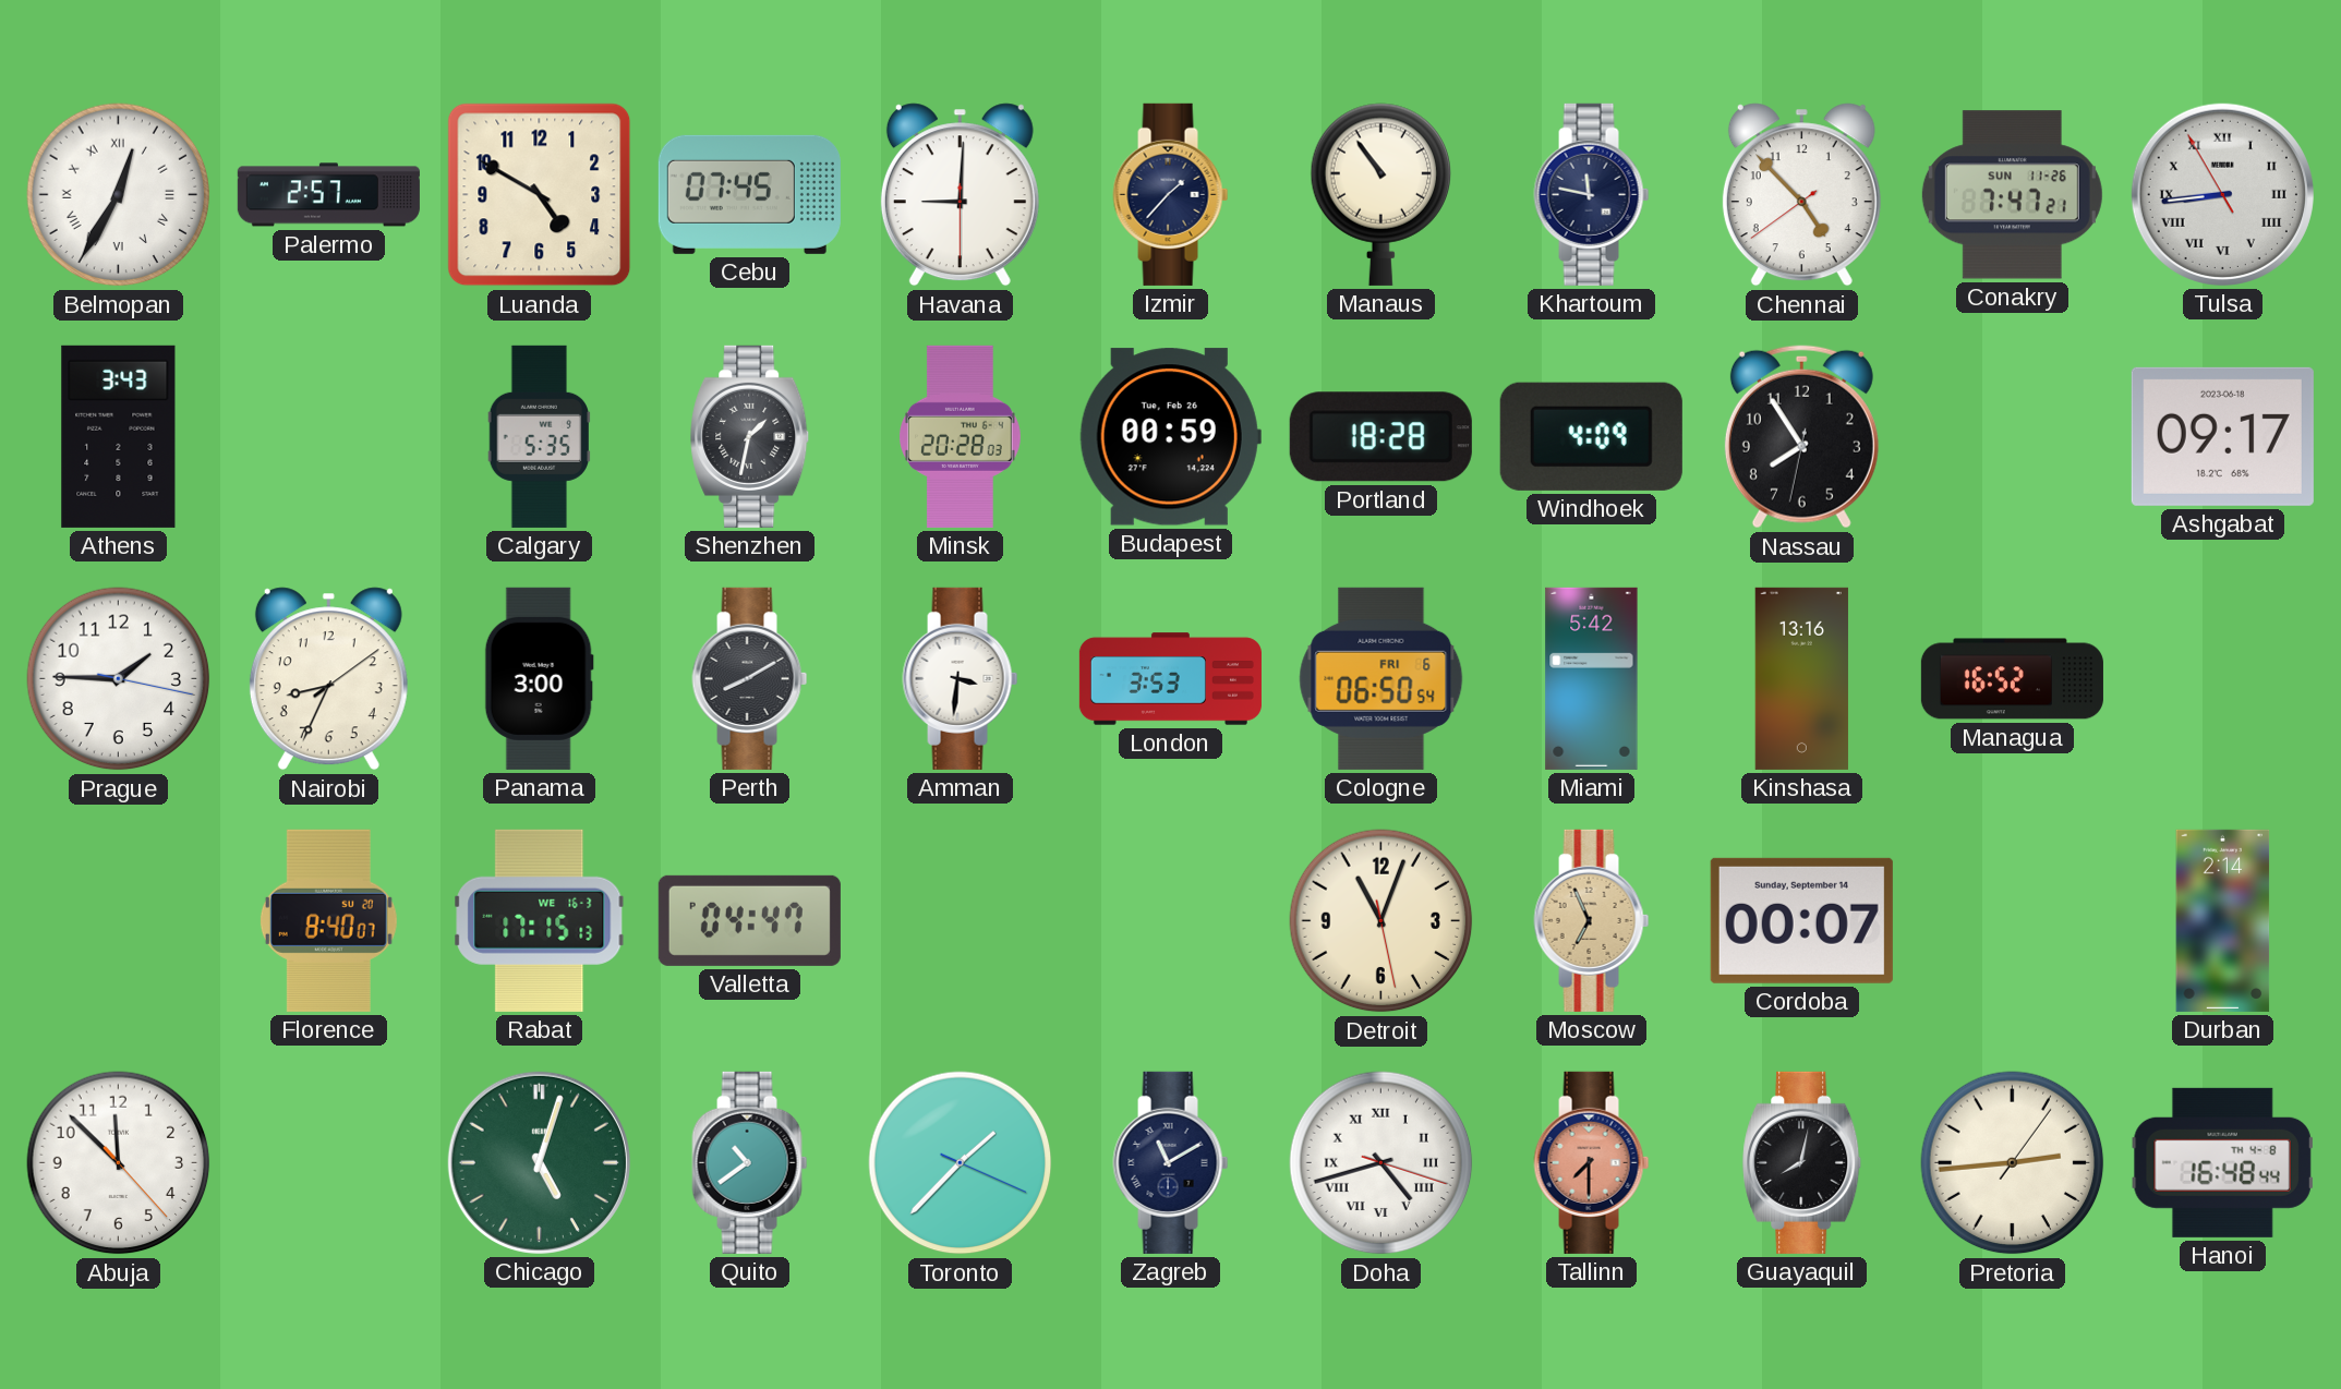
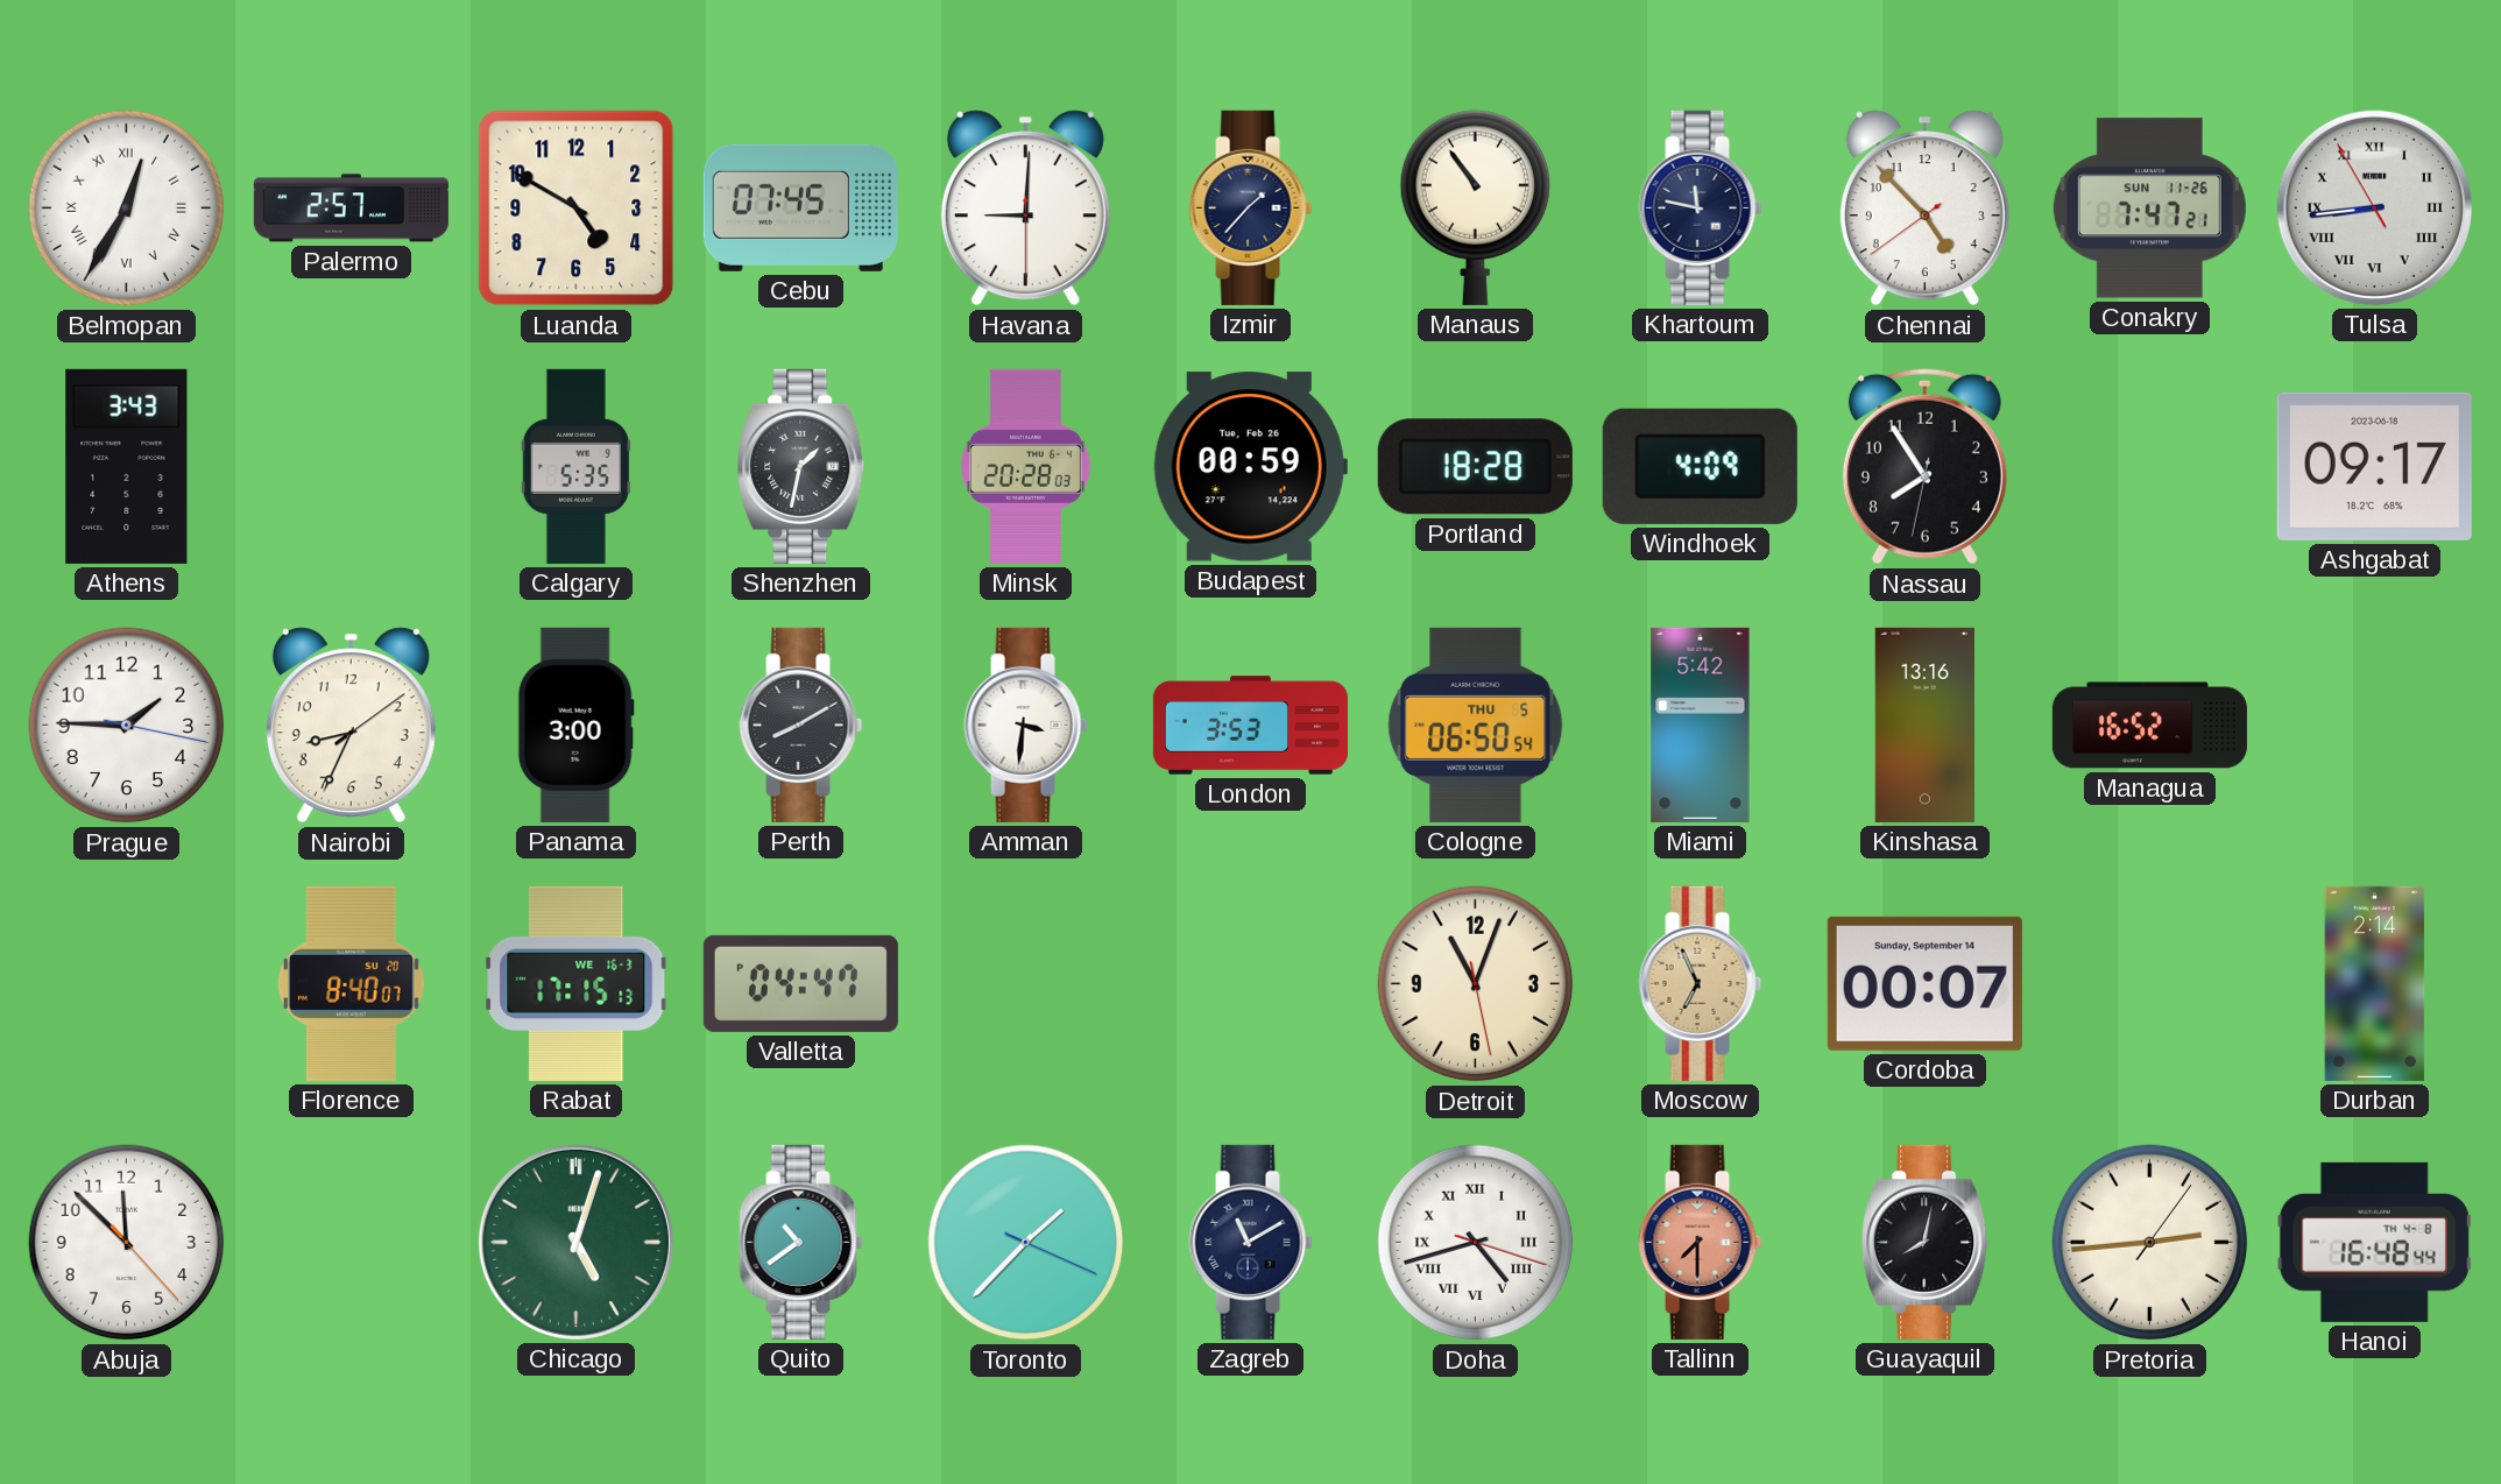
Cologne date: FRI 6 -> THU 5
